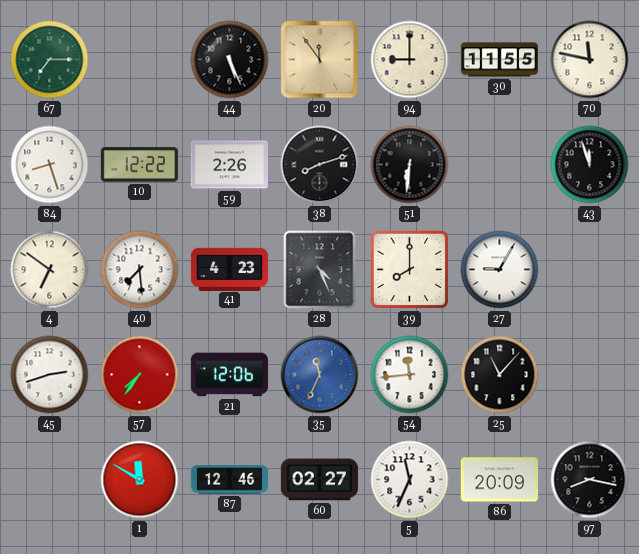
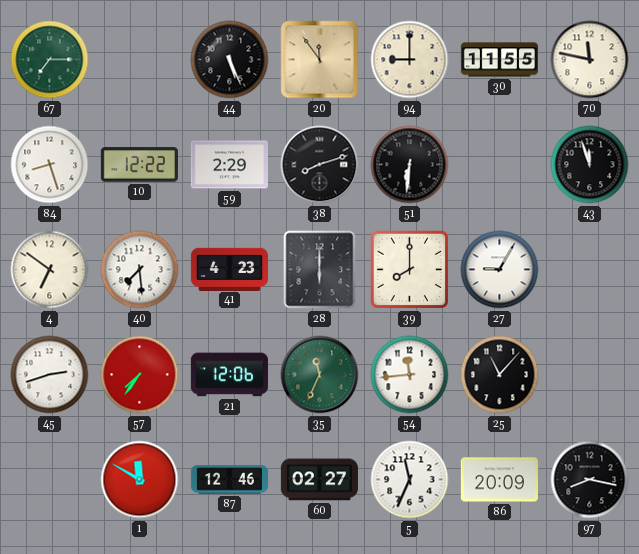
59: 2:26 -> 2:29
28: 4:26 -> 6:00
35 dial: blue -> green
